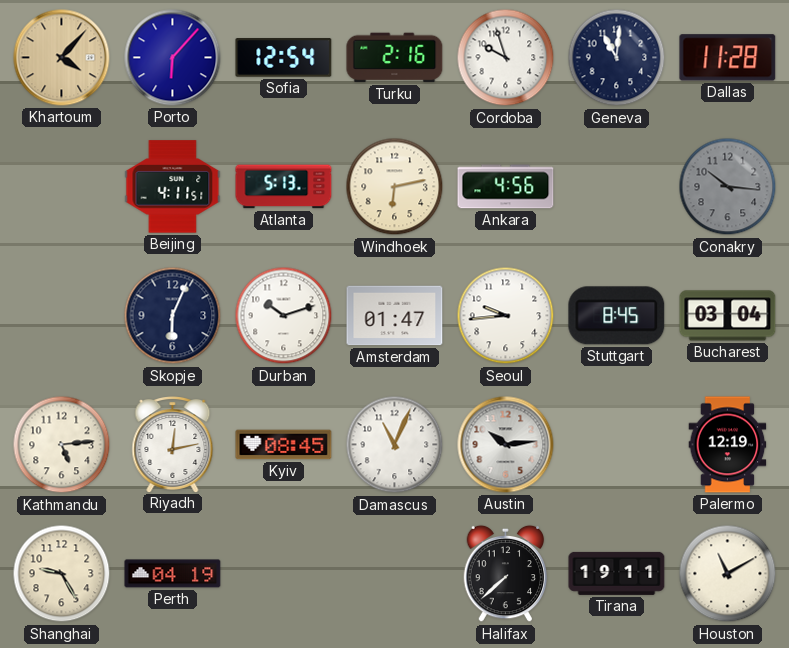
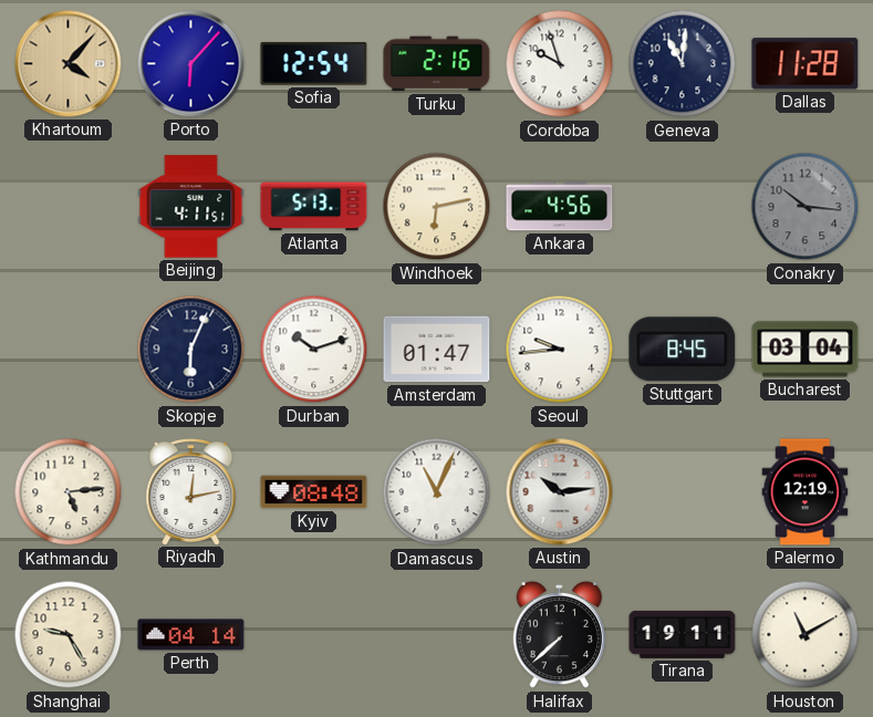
Kyiv: 08:45 -> 08:48
Perth: 04:19 -> 04:14
